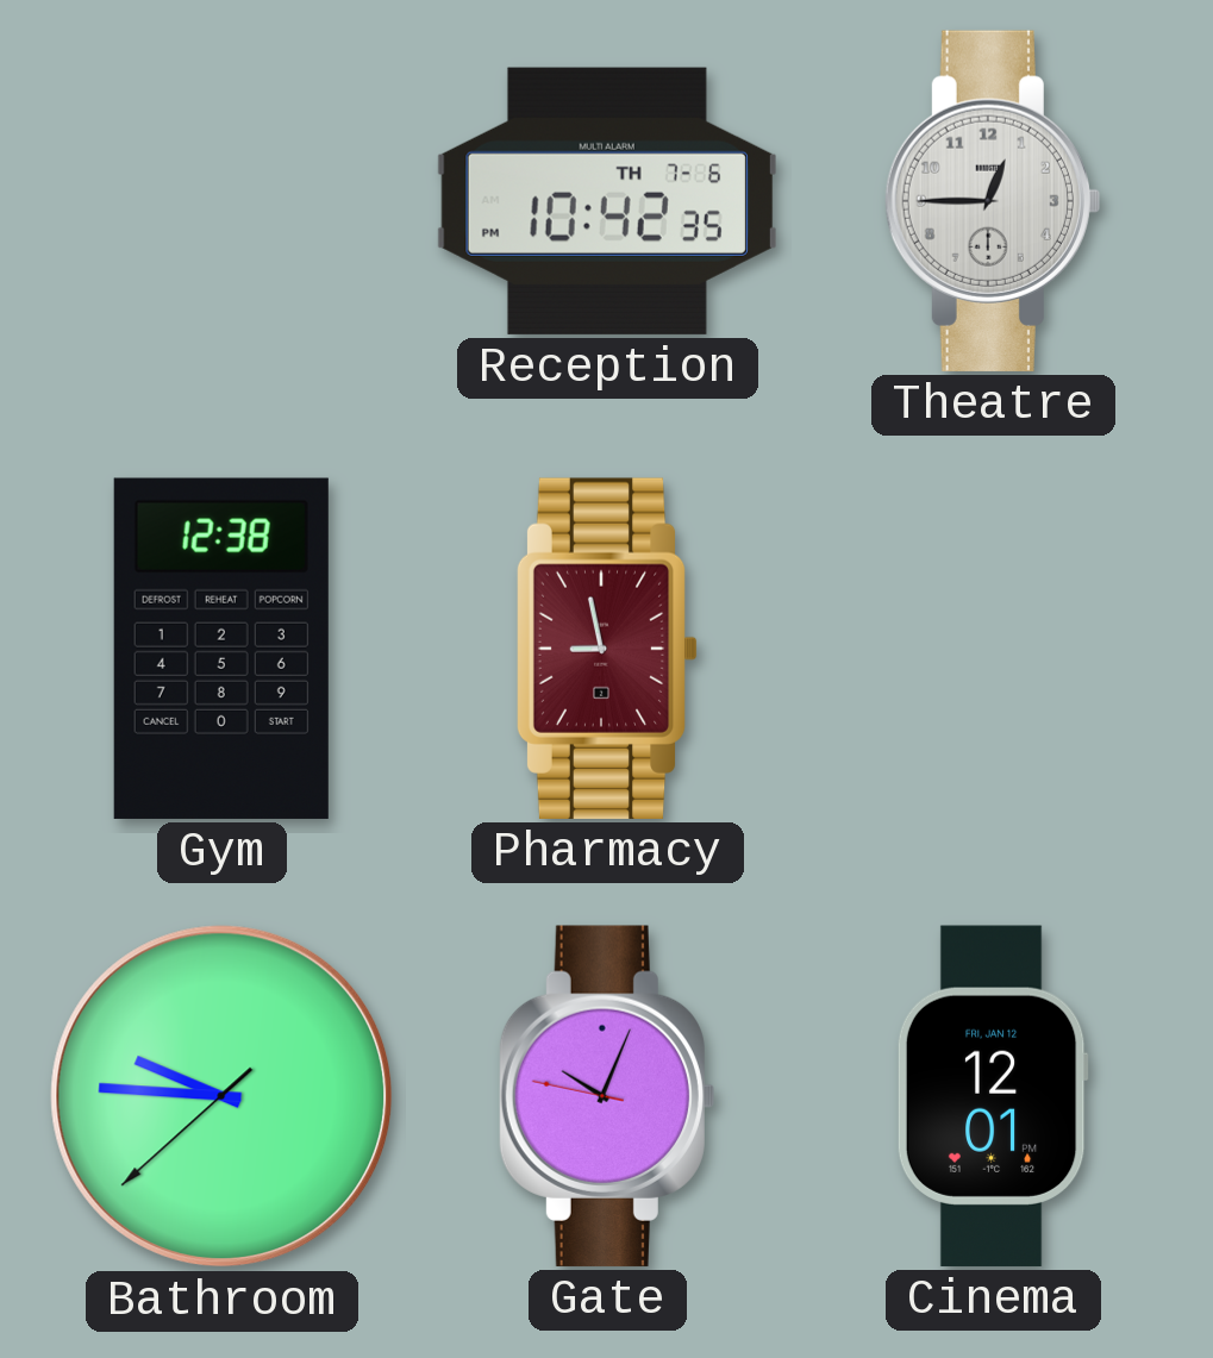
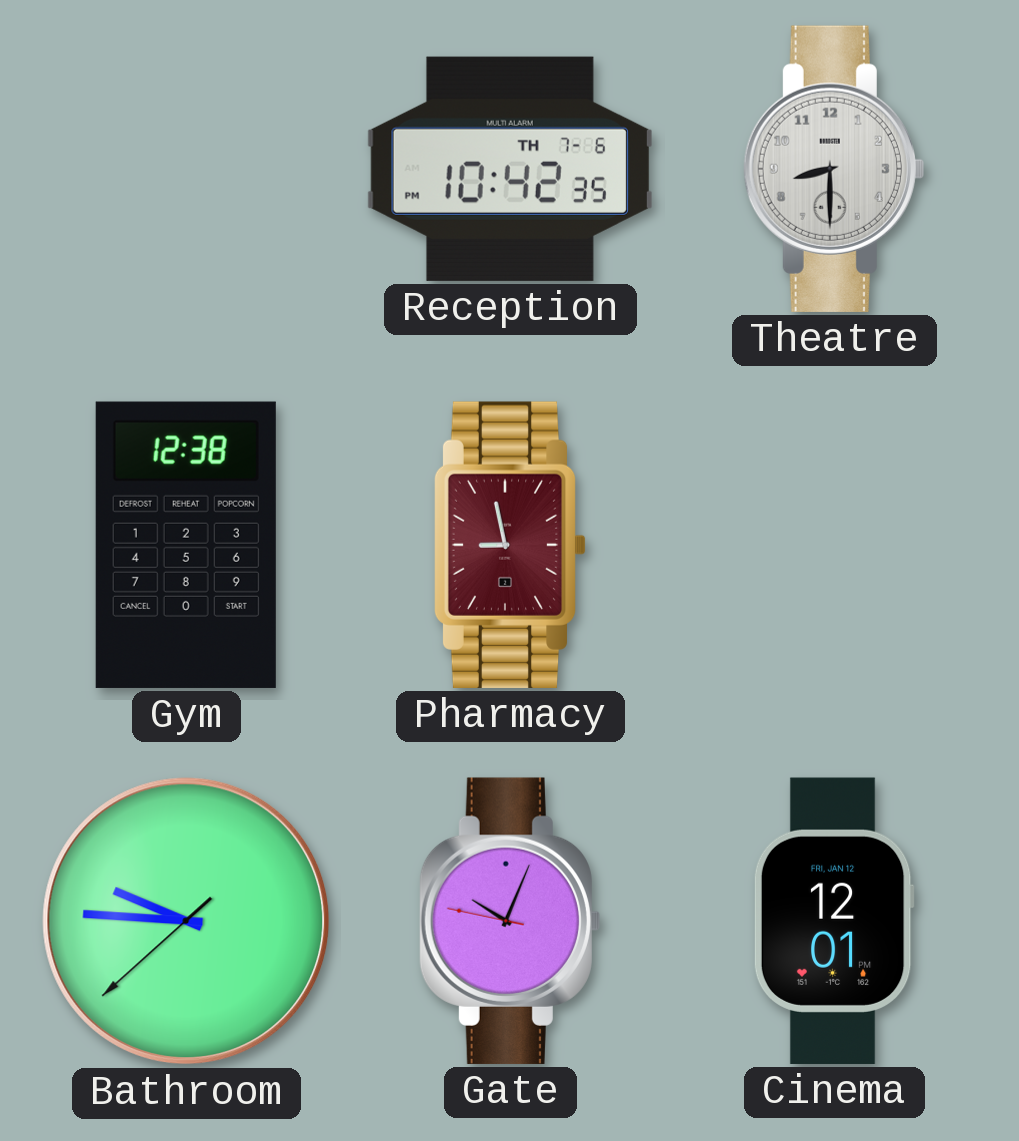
Theatre: 12:45 -> 8:30
